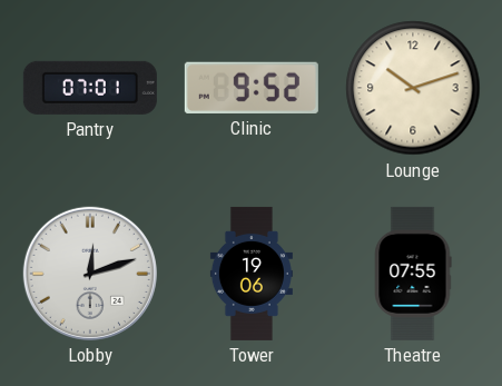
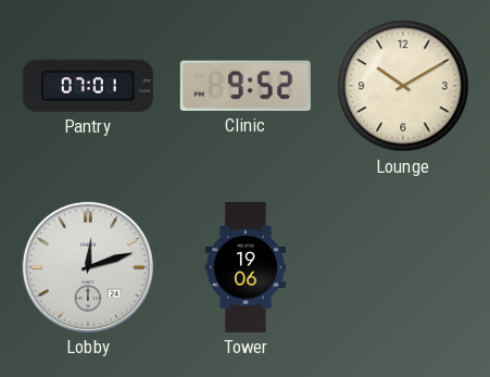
Lounge: 10:12 -> 10:10
Theatre: 07:55 -> none
